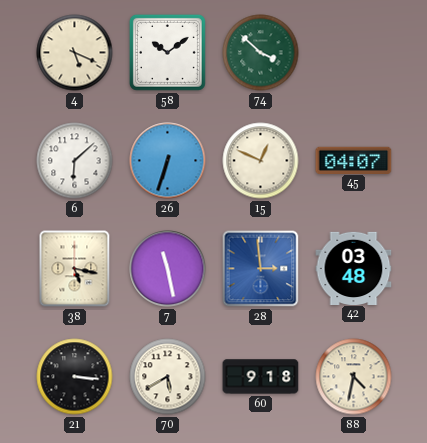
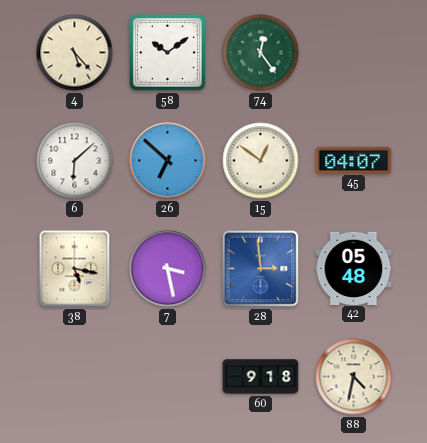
4: 5:19 -> 5:23
74: 3:52 -> 12:24
26: 6:33 -> 6:52
15: 12:49 -> 12:51
7: 11:28 -> 3:28
42: 03:48 -> 05:48
21: 3:16 -> none
70: 5:40 -> none
